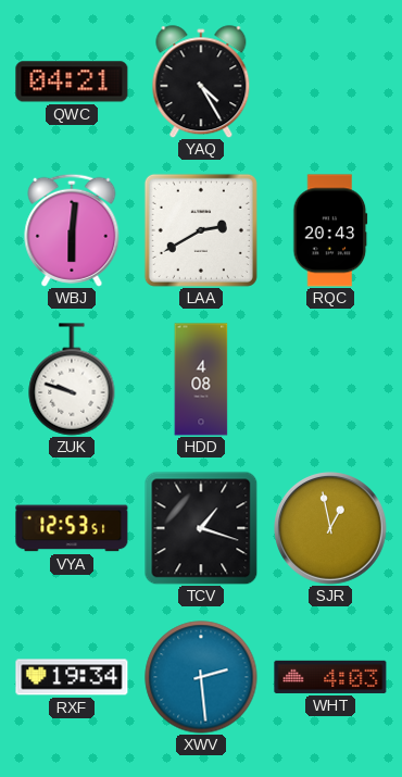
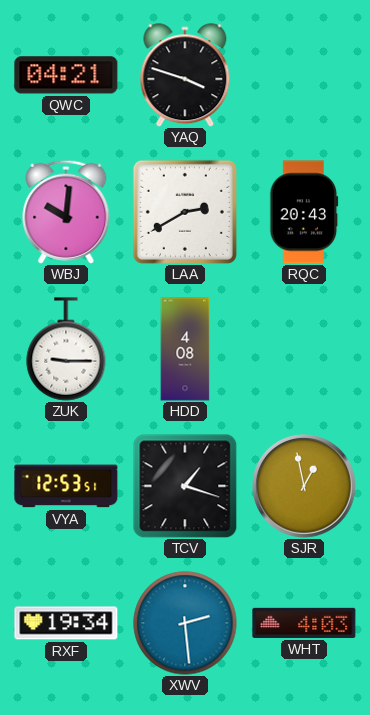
YAQ: 4:25 -> 3:48
WBJ: 6:01 -> 10:01
ZUK: 9:48 -> 9:15
